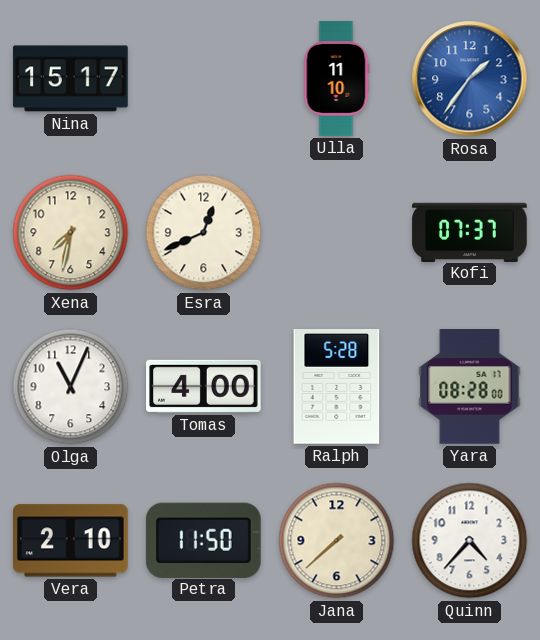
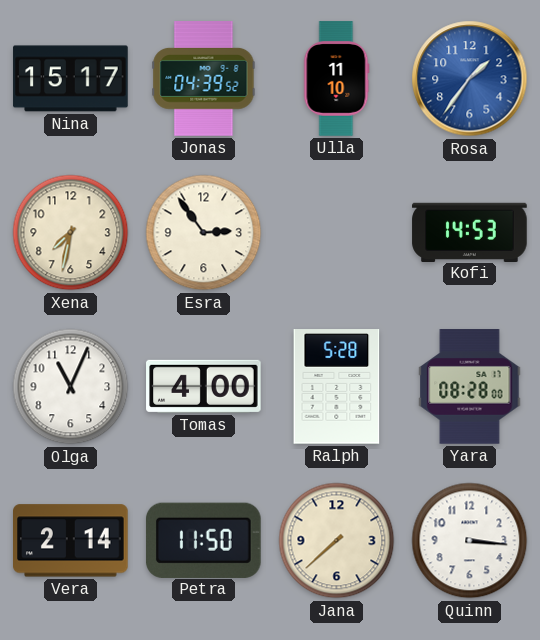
Jonas: none -> 04:39
Esra: 12:41 -> 2:54
Kofi: 07:37 -> 14:53
Vera: 2:10 -> 2:14
Quinn: 4:37 -> 3:16
